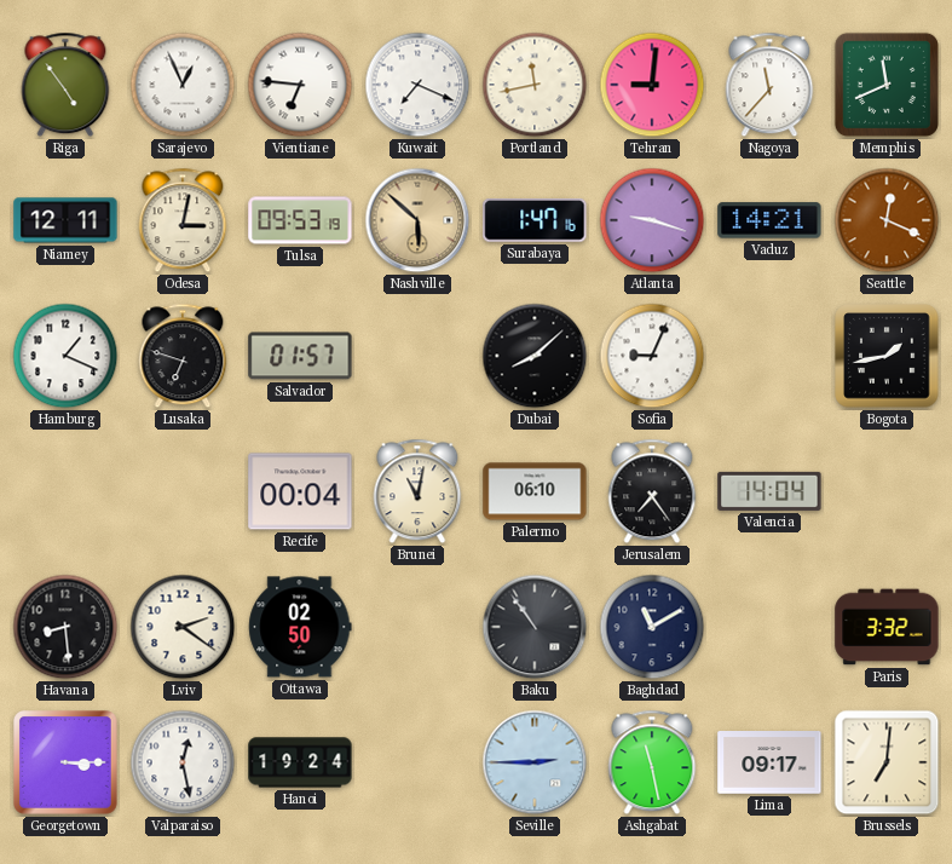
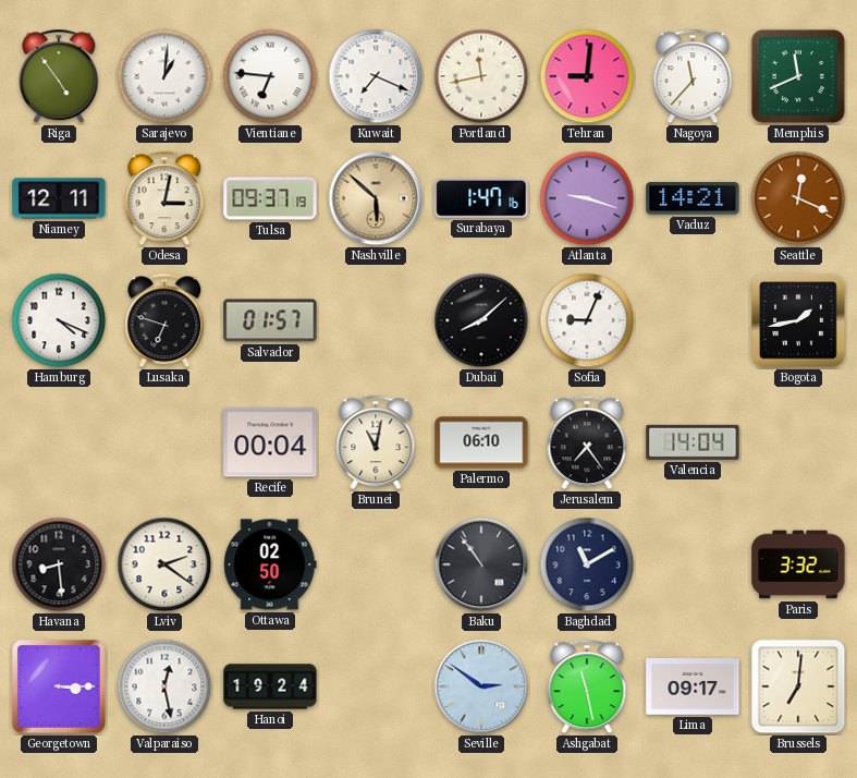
Sarajevo: 12:56 -> 1:01
Tulsa: 09:53 -> 09:37
Hamburg: 1:19 -> 4:19
Seville: 2:45 -> 2:51
